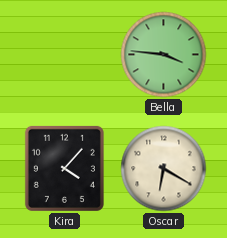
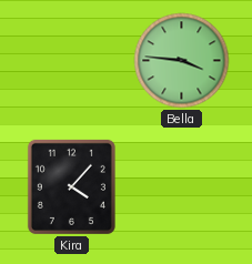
Oscar: 6:20 -> none
